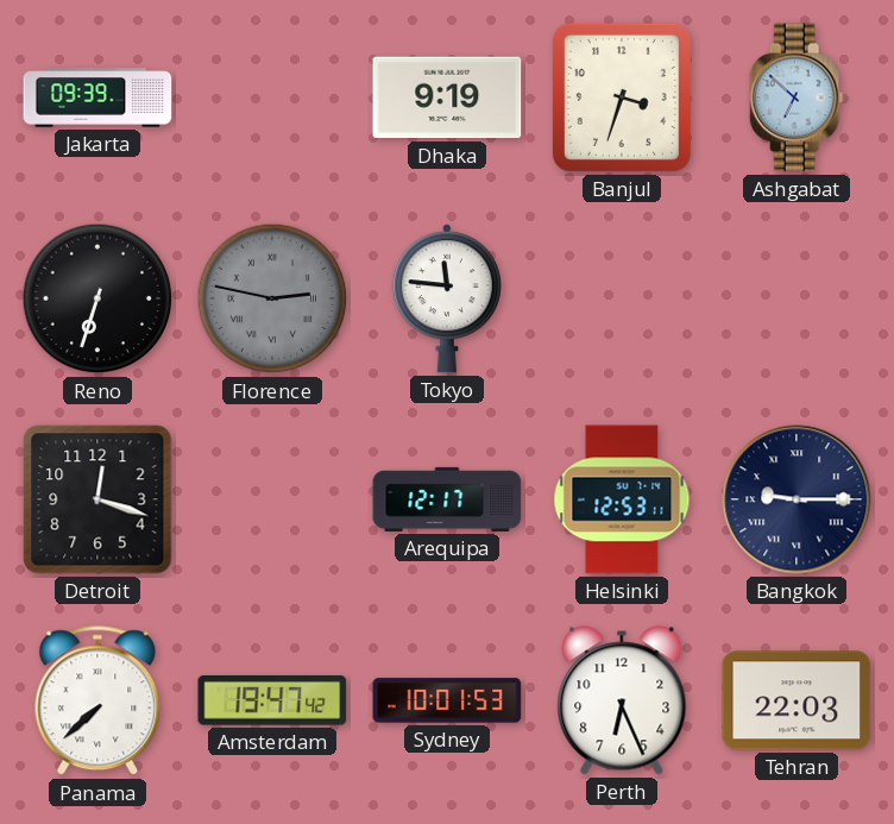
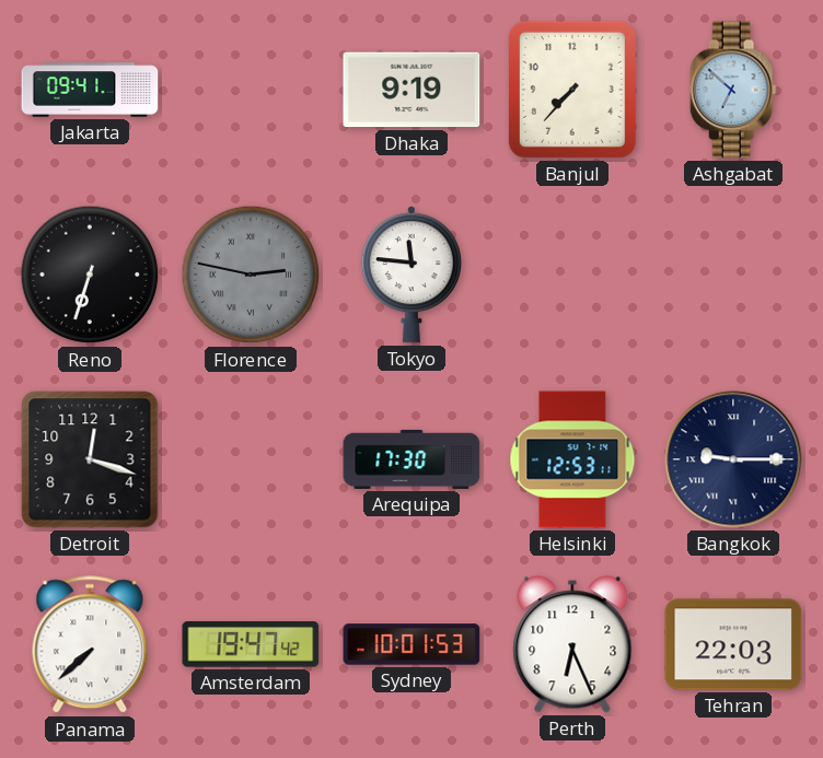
Jakarta: 09:39 -> 09:41
Banjul: 3:33 -> 7:37
Arequipa: 12:17 -> 17:30
